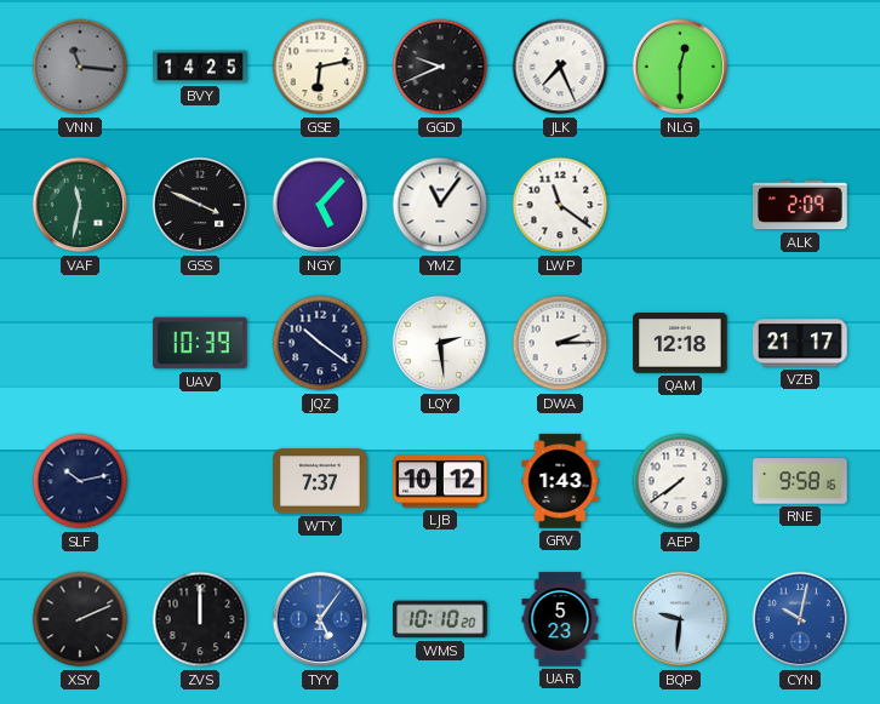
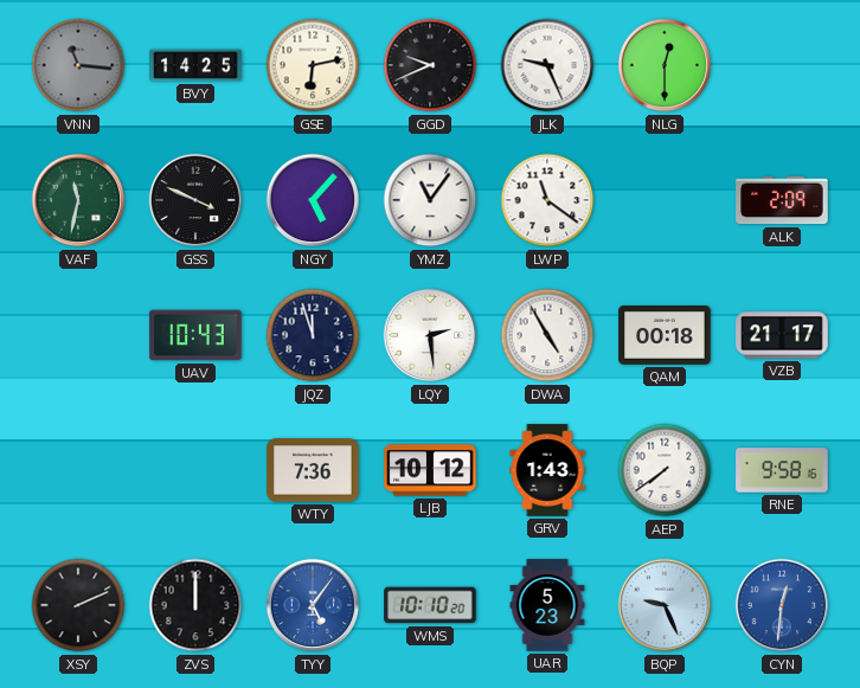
JLK: 7:26 -> 9:26
UAV: 10:39 -> 10:43
JQZ: 10:21 -> 11:57
DWA: 2:15 -> 4:55
QAM: 12:18 -> 00:18
SLF: 10:13 -> none
WTY: 7:37 -> 7:36
BQP: 9:31 -> 9:26
CYN: 10:02 -> 12:31
